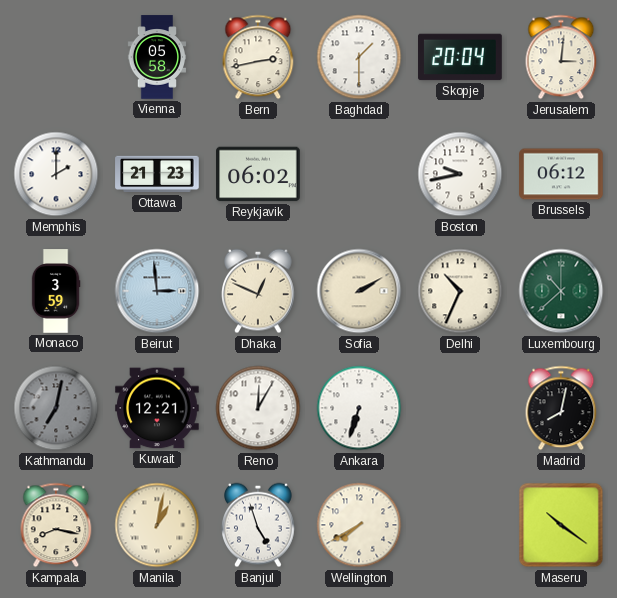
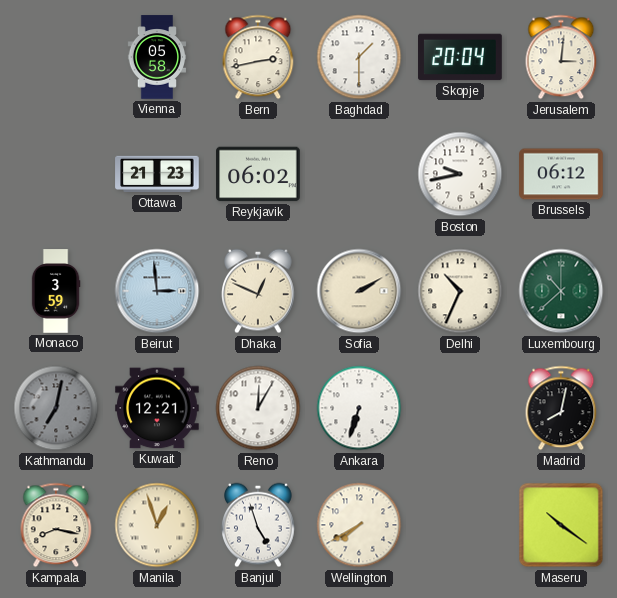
Memphis: 2:00 -> none
Manila: 1:02 -> 12:57
